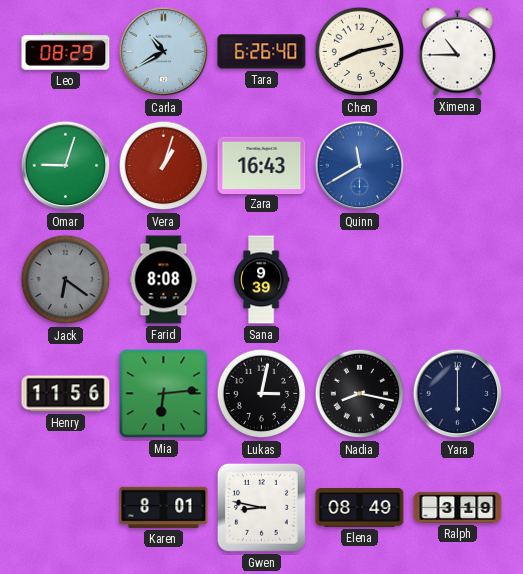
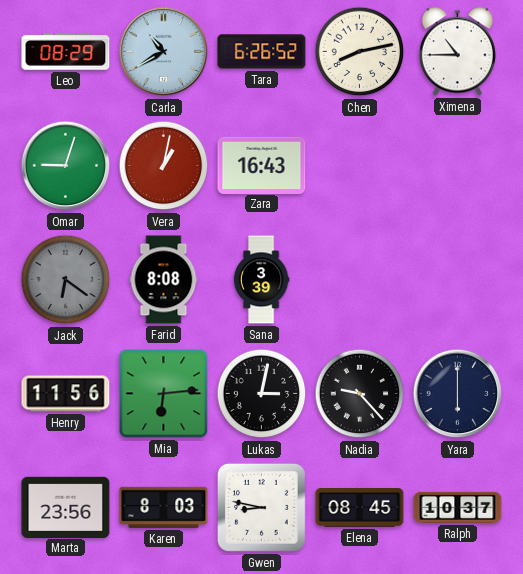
Tara: 6:26:40 -> 6:26:52
Vera: 1:03 -> 1:02
Quinn: 11:40 -> none
Sana: 9:39 -> 3:39
Nadia: 8:17 -> 9:23
Marta: none -> 23:56
Karen: 8:01 -> 8:03
Elena: 08:49 -> 08:45
Ralph: 3:19 -> 10:37
